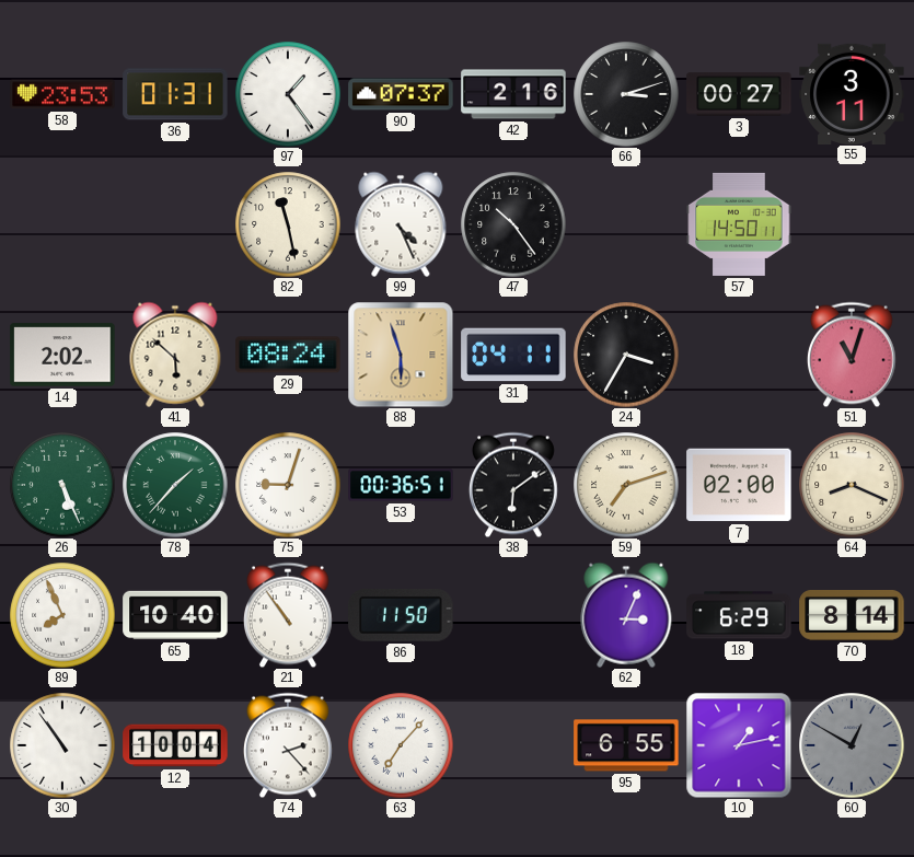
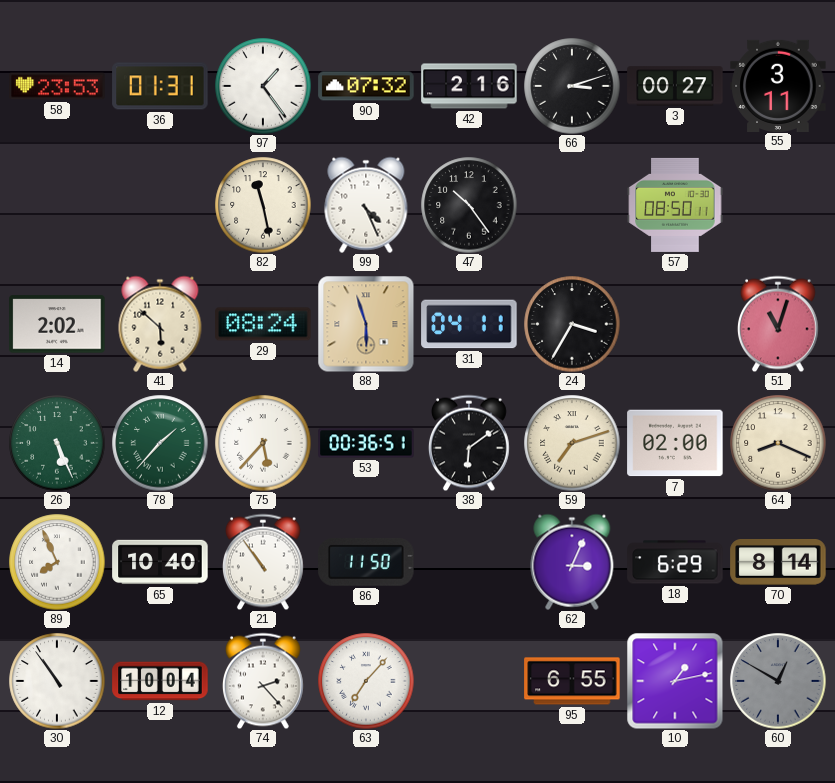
90: 07:37 -> 07:32
57: 14:50 -> 08:50
75: 9:03 -> 5:37
